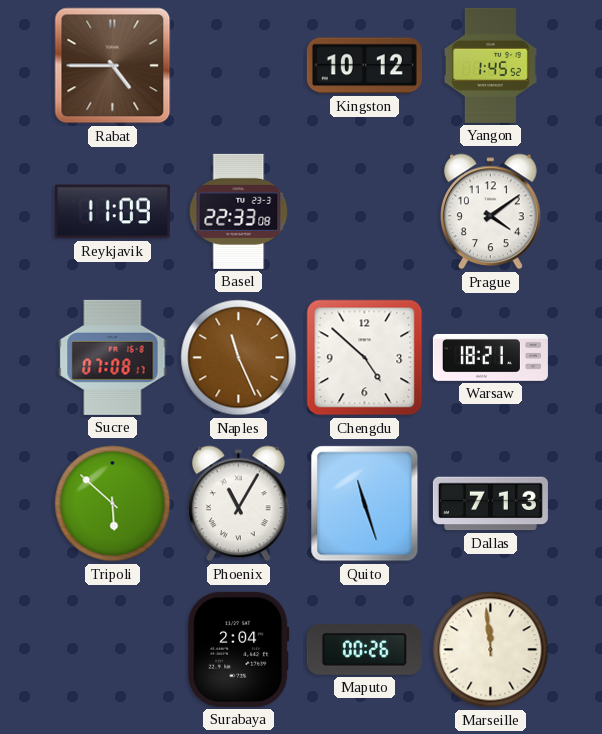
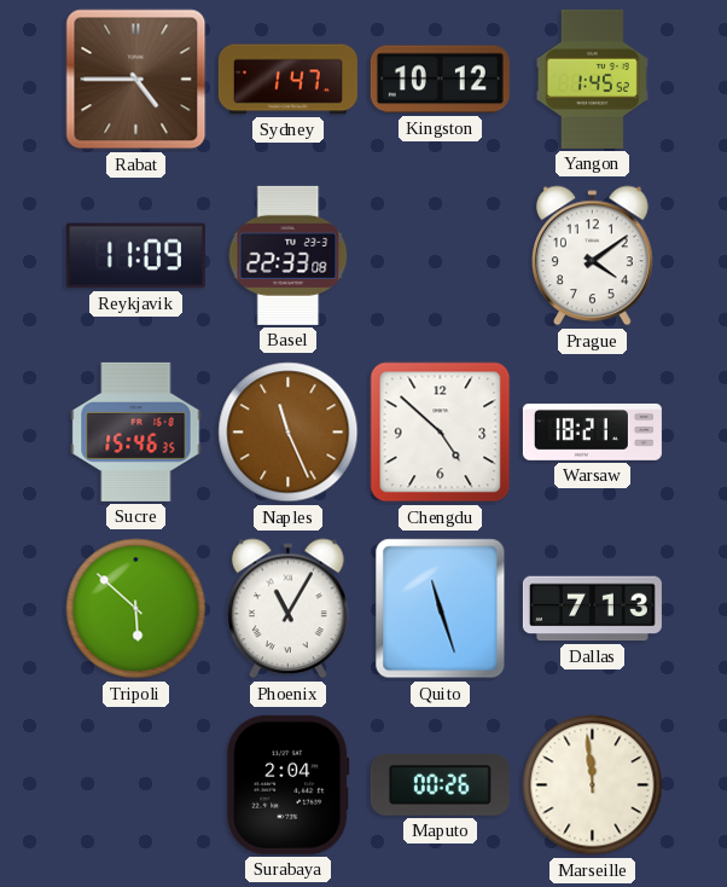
Sydney: none -> 1:47
Sucre: 07:08 -> 15:46
